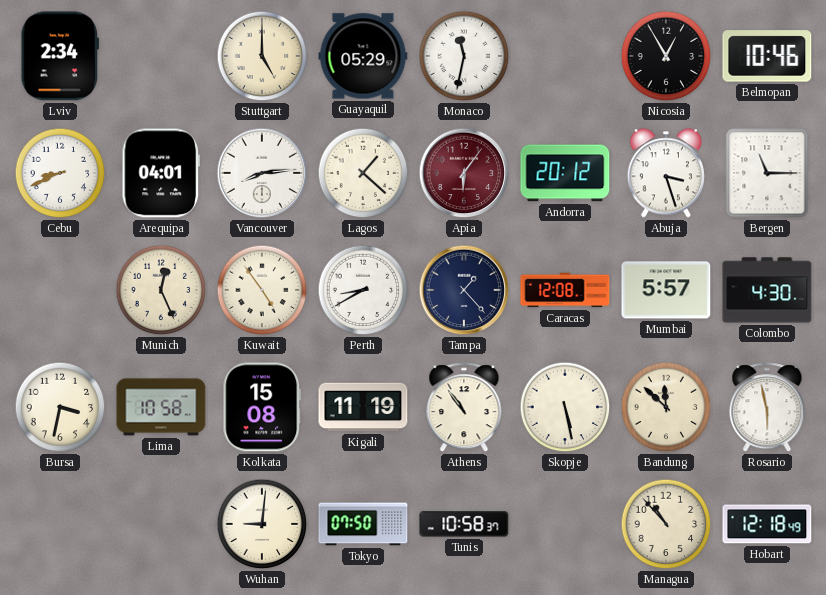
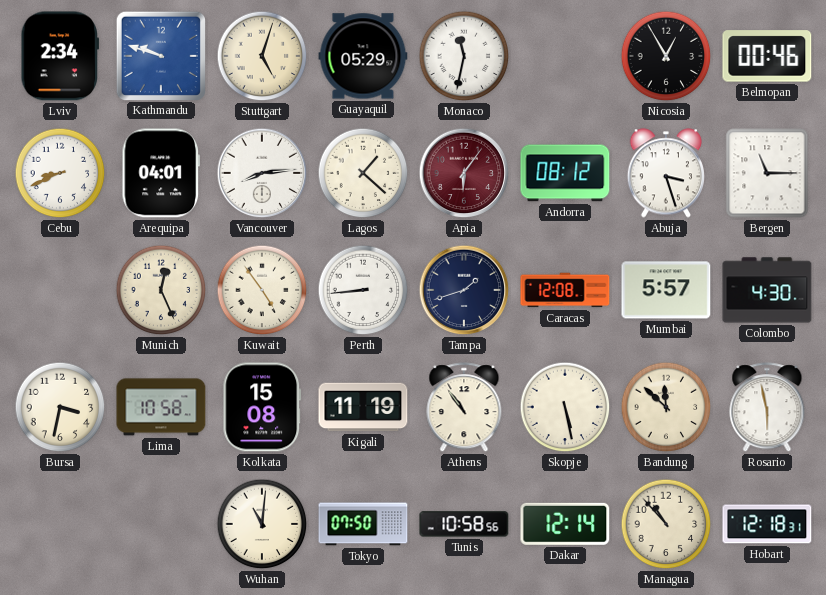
Kathmandu: none -> 9:48
Stuttgart: 5:00 -> 5:03
Belmopan: 10:46 -> 00:46
Andorra: 20:12 -> 08:12
Perth: 8:40 -> 8:44
Tampa: 1:23 -> 1:42
Wuhan: 9:01 -> 11:01
Tunis: 10:58:37 -> 10:58:56
Dakar: none -> 12:14
Hobart: 12:18:49 -> 12:18:31
